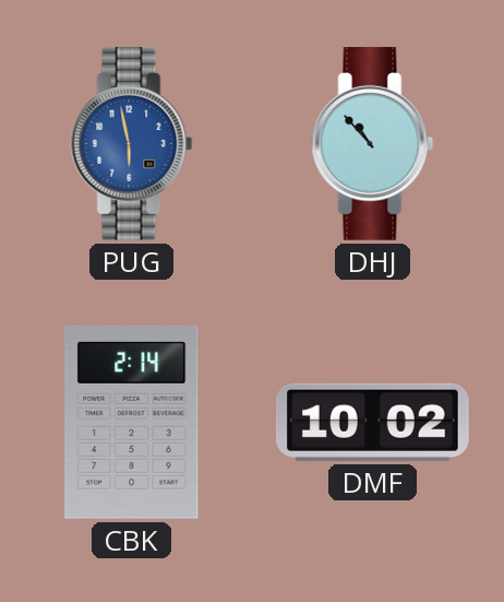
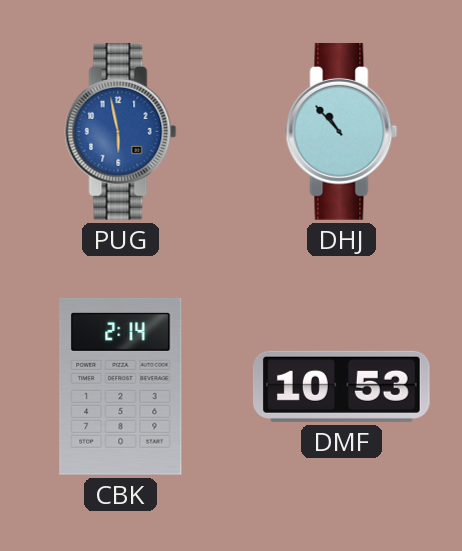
DMF: 10:02 -> 10:53
